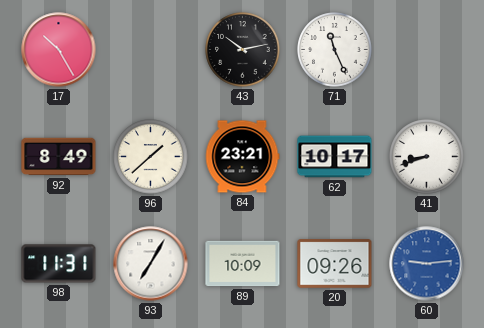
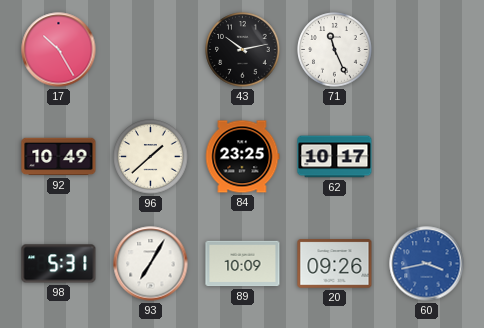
92: 8:49 -> 10:49
84: 23:21 -> 23:25
41: 8:42 -> none
98: 11:31 -> 5:31
60: 9:14 -> 3:43
